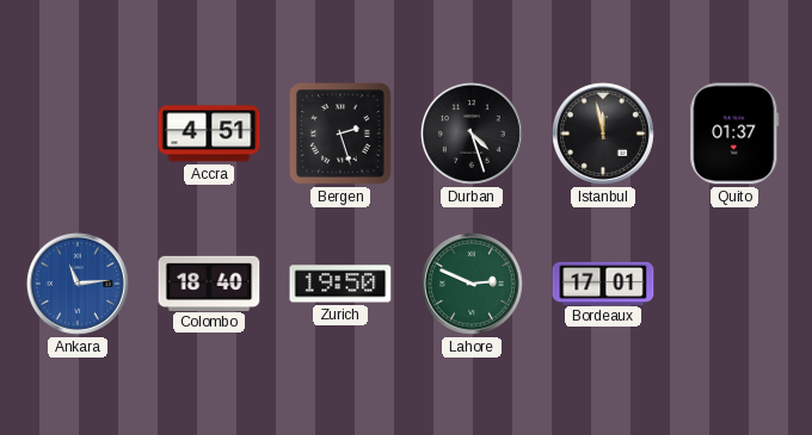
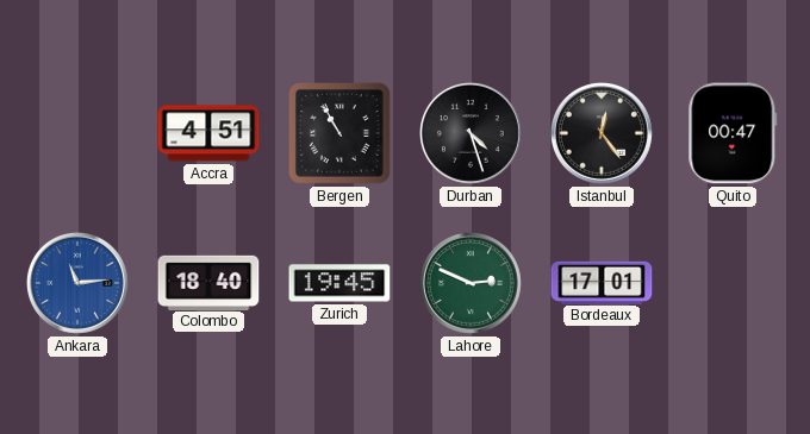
Bergen: 2:27 -> 10:55
Istanbul: 11:58 -> 12:24
Quito: 01:37 -> 00:47
Zurich: 19:50 -> 19:45
